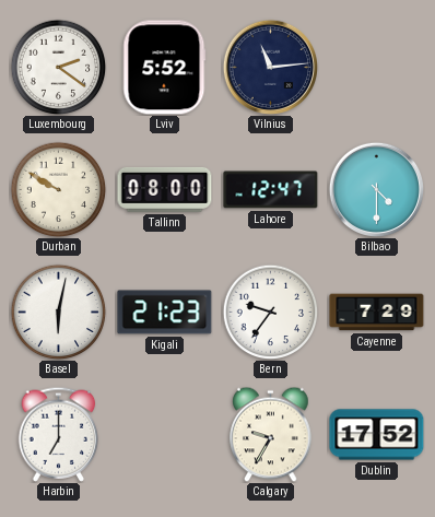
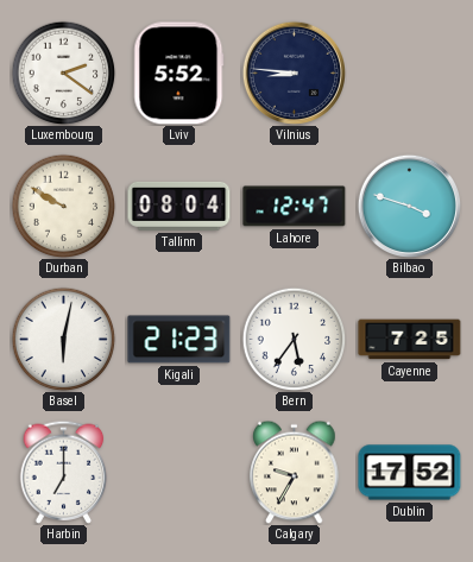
Vilnius: 11:14 -> 8:46
Tallinn: 08:00 -> 08:04
Bilbao: 4:30 -> 3:48
Bern: 9:36 -> 5:36
Cayenne: 7:29 -> 7:25
